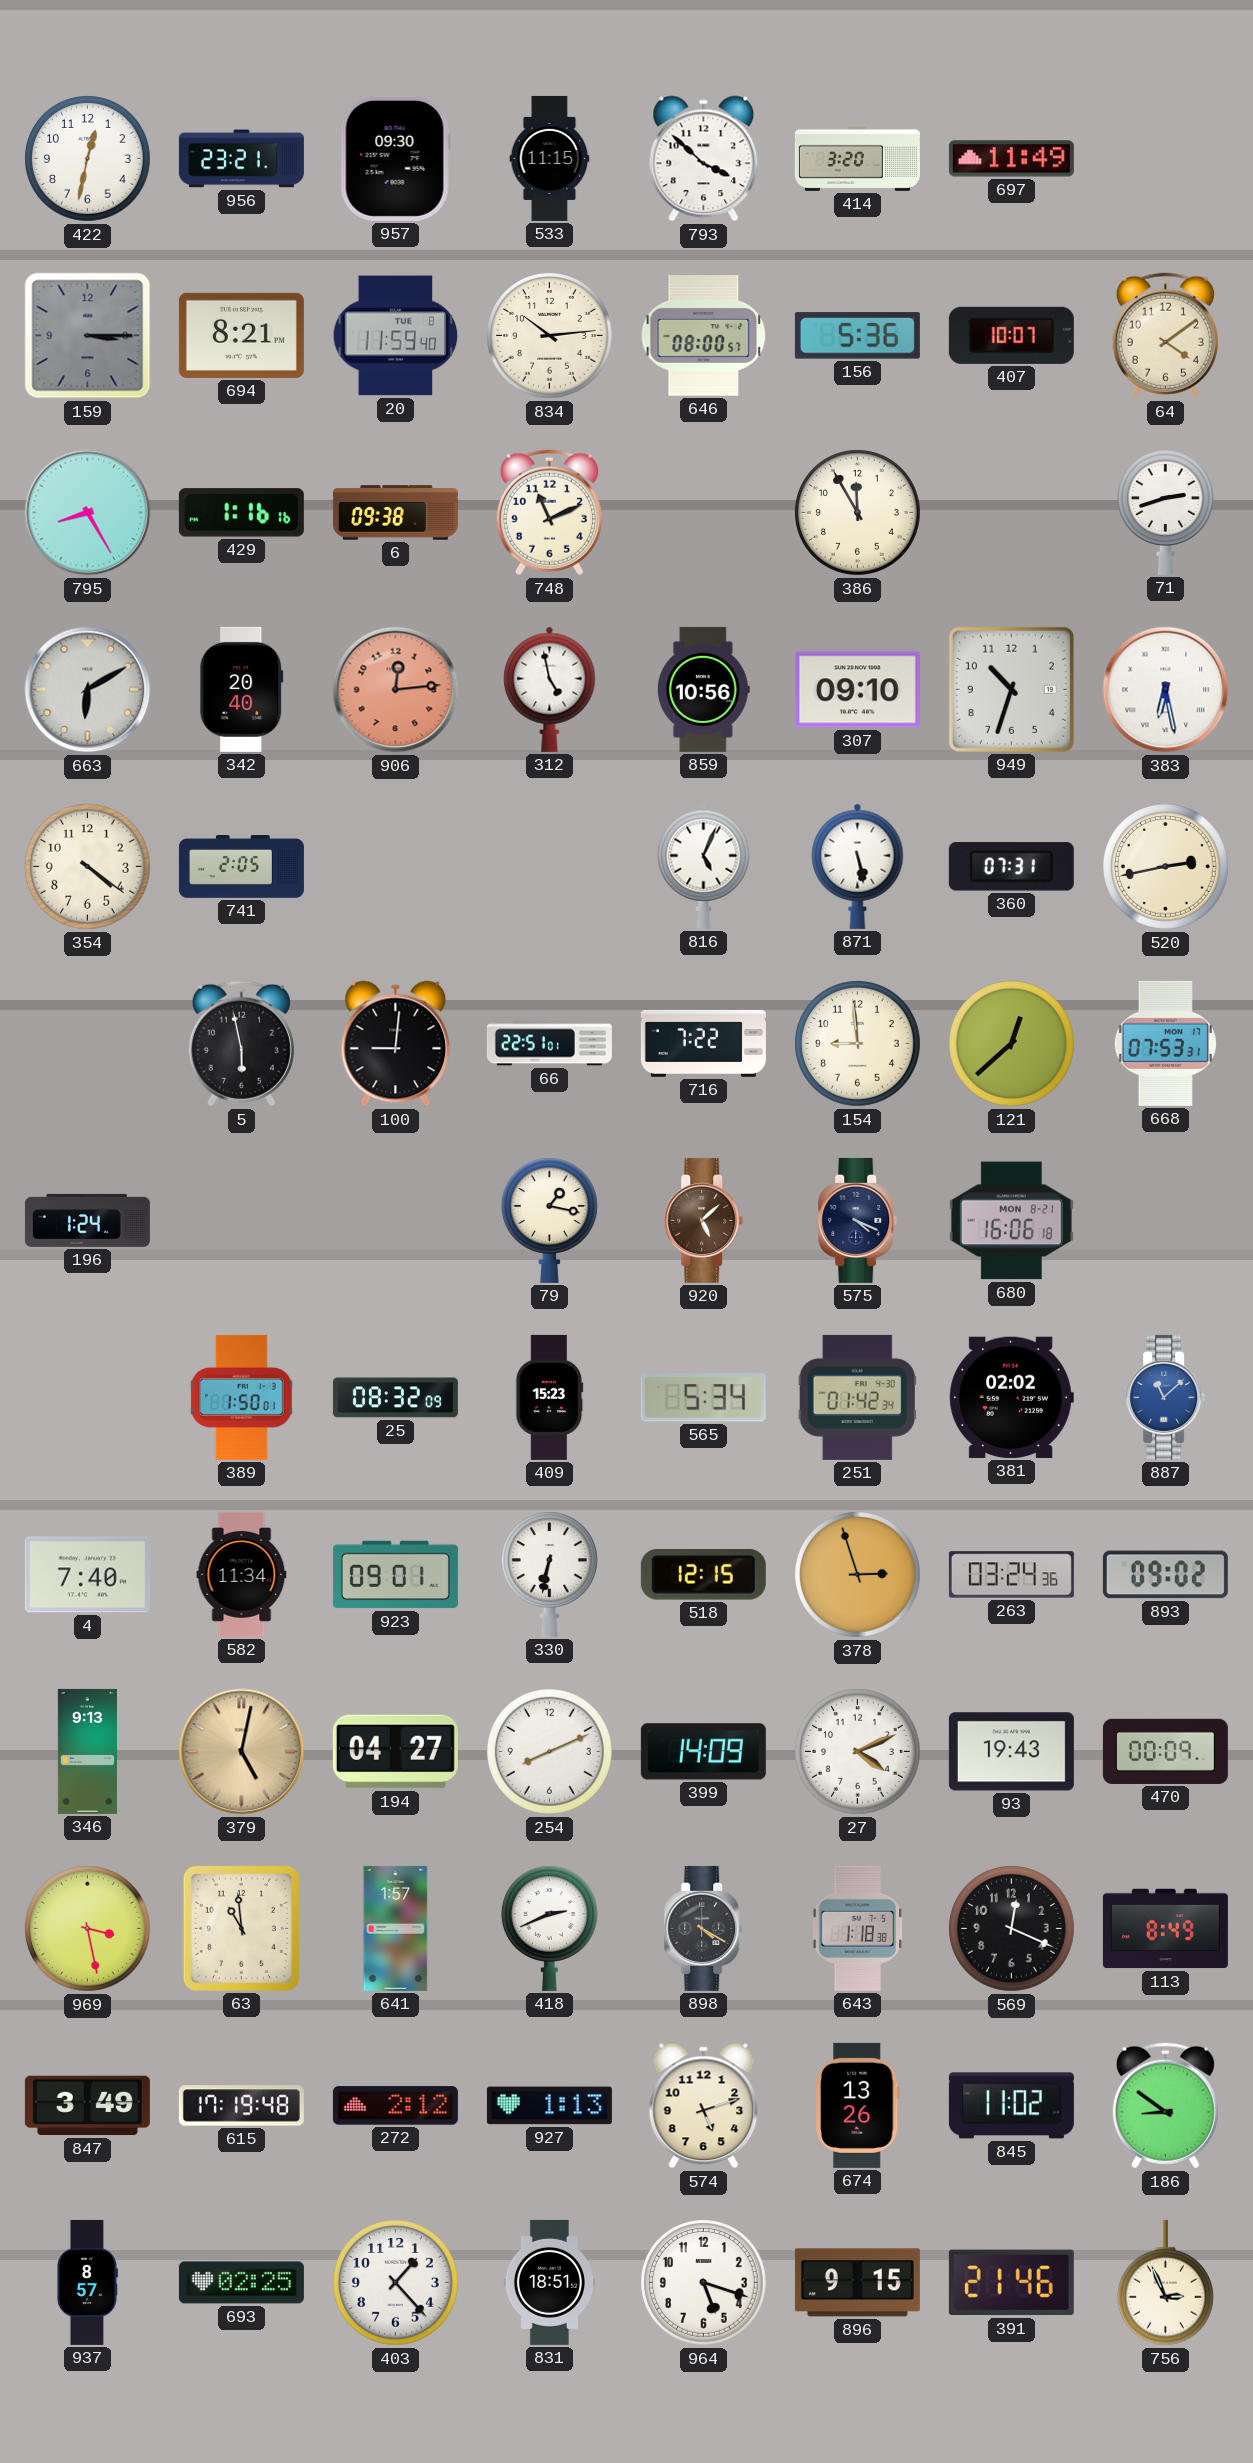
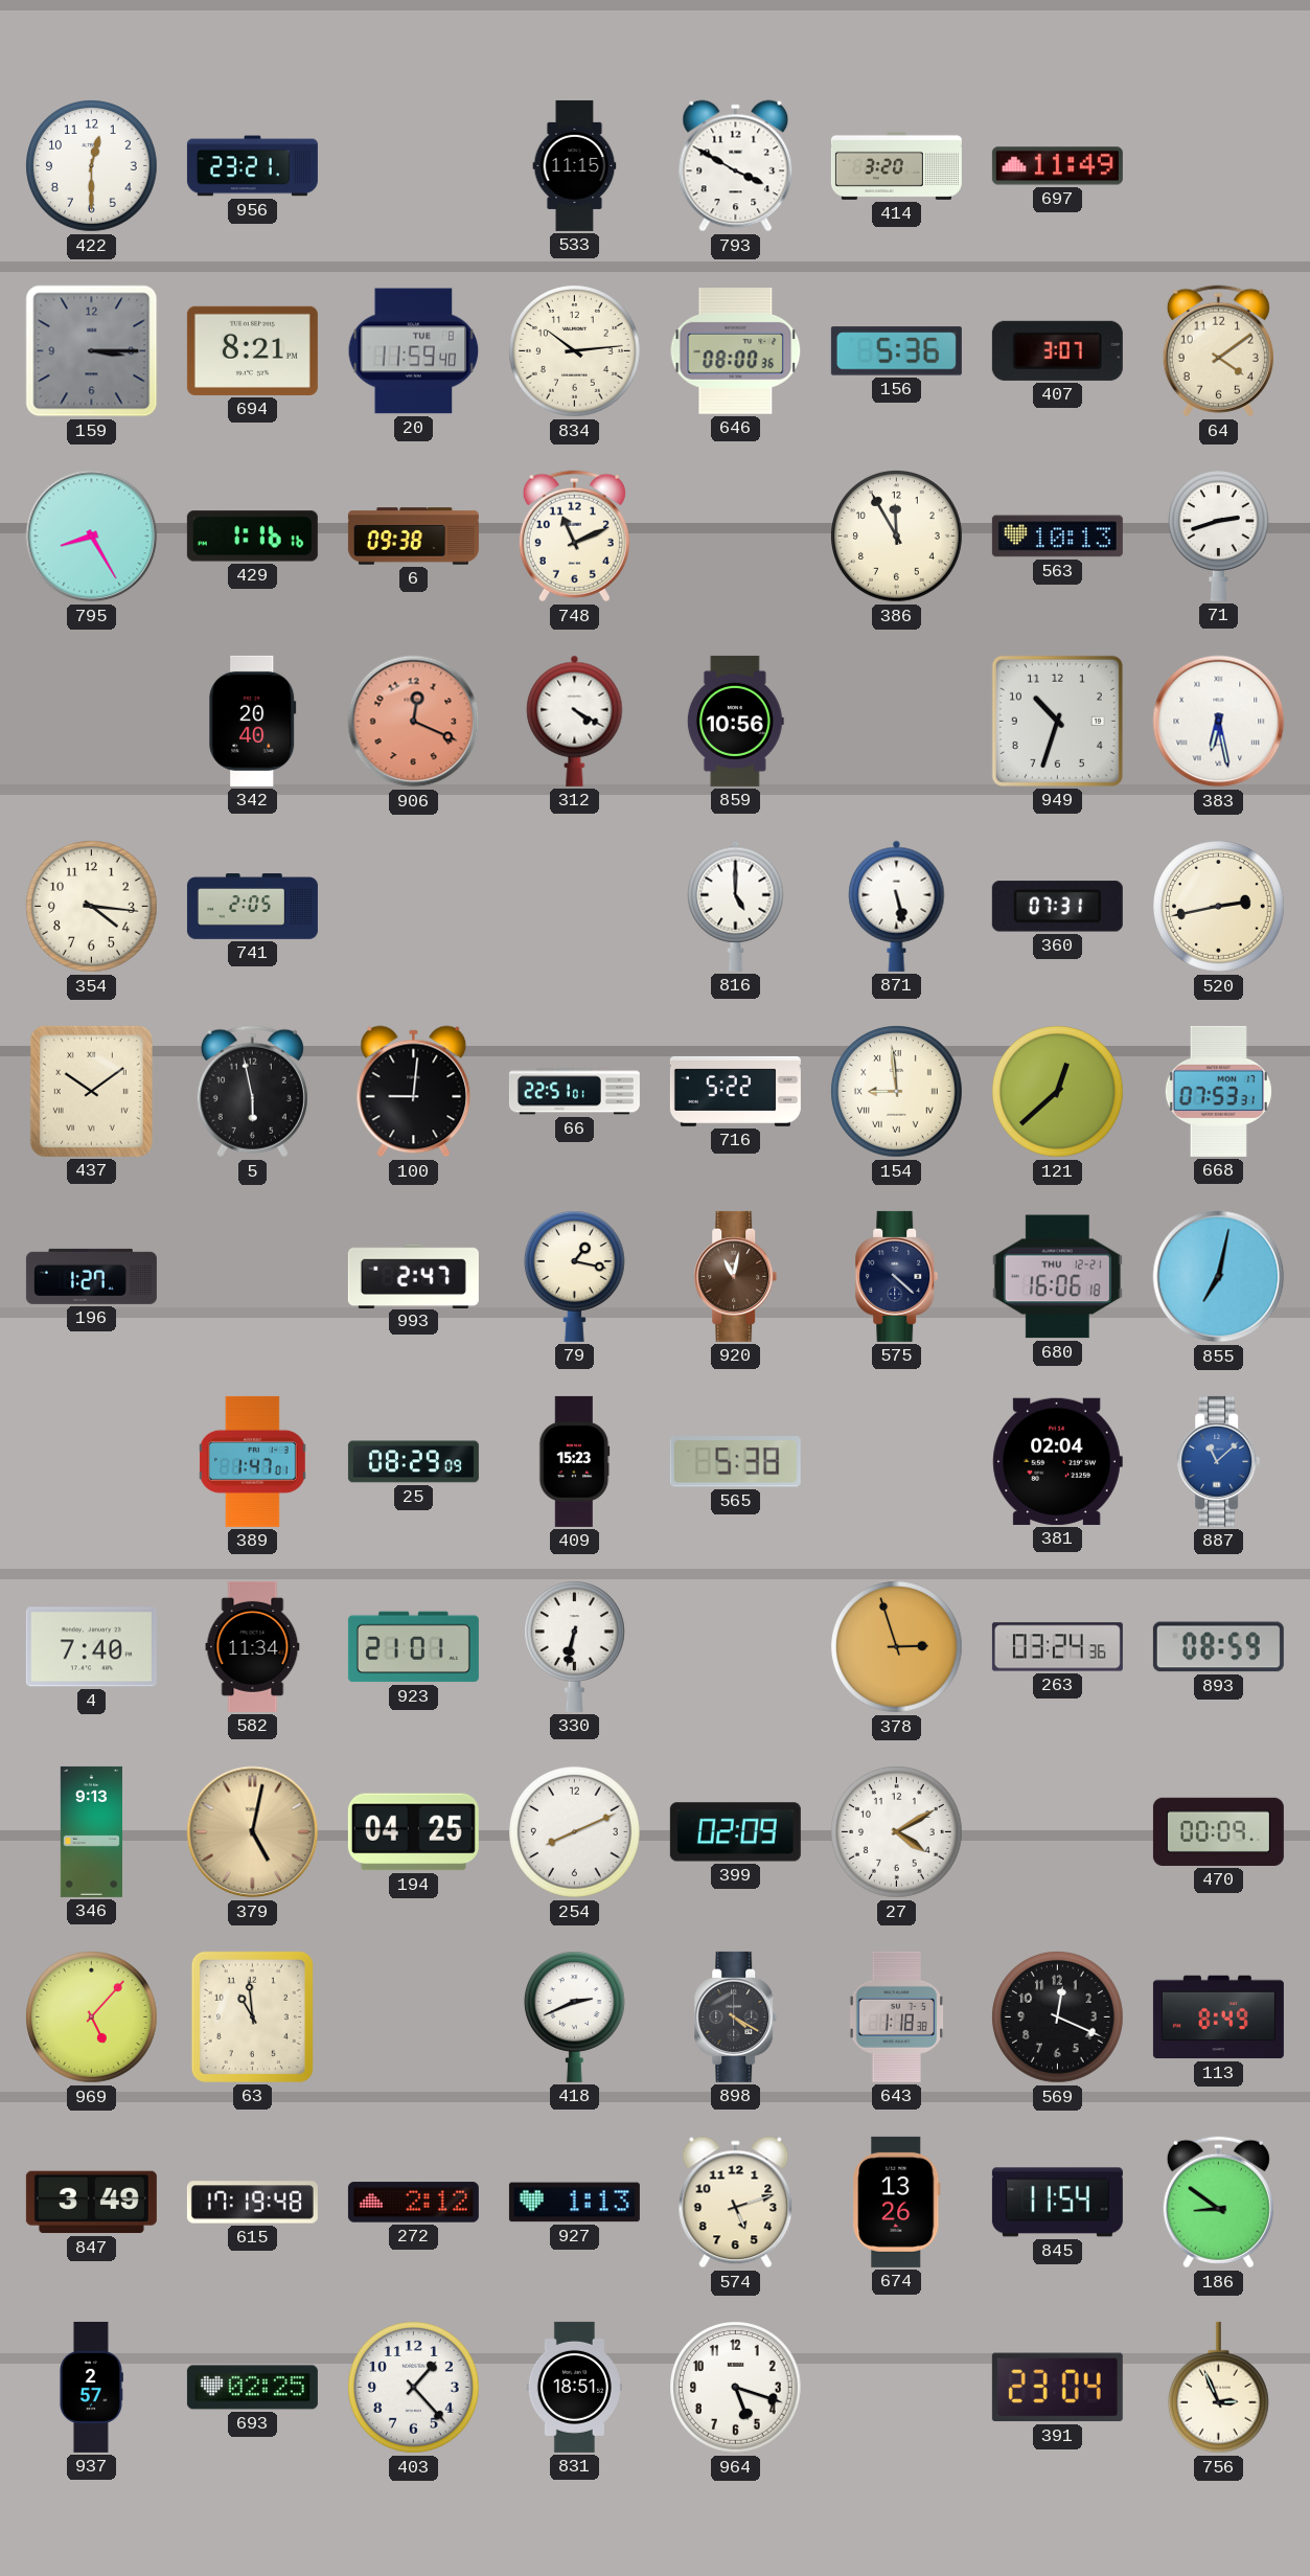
422: 12:32 -> 12:30
957: 09:30 -> none
793: 3:52 -> 3:50
646: 08:00:57 -> 08:00:36
407: 10:07 -> 3:07
563: none -> 10:13
663: 6:10 -> none
906: 12:14 -> 12:19
312: 4:58 -> 4:20
307: 09:10 -> none
354: 4:21 -> 4:16
816: 5:04 -> 5:00
437: none -> 10:09
716: 7:22 -> 5:22
154 numerals: Arabic -> Roman
196: 1:24 -> 1:27
993: none -> 2:47
920: 5:08 -> 11:02
575: 4:19 -> 4:22
680 date: MON 8-21 -> THU 12-21
855: none -> 7:02
389: 1:50 -> 1:47
25: 08:32 -> 08:29
565: 5:34 -> 5:38
251: 01:42 -> none
381: 02:02 -> 02:04
923: 09:01 -> 21:01
518: 12:15 -> none
893: 09:02 -> 08:59
194: 04:27 -> 04:25
399: 14:09 -> 02:09
27: 4:11 -> 4:10
93: 19:43 -> none
969: 3:28 -> 5:07
641: 1:57 -> none
845: 11:02 -> 11:54
937: 8:57 -> 2:57
896: 9:15 -> none
391: 21:46 -> 23:04
